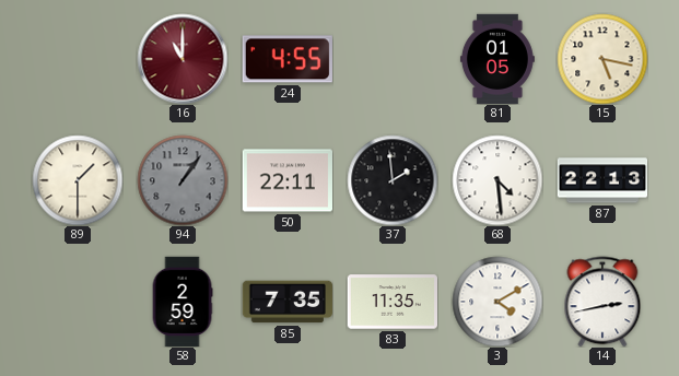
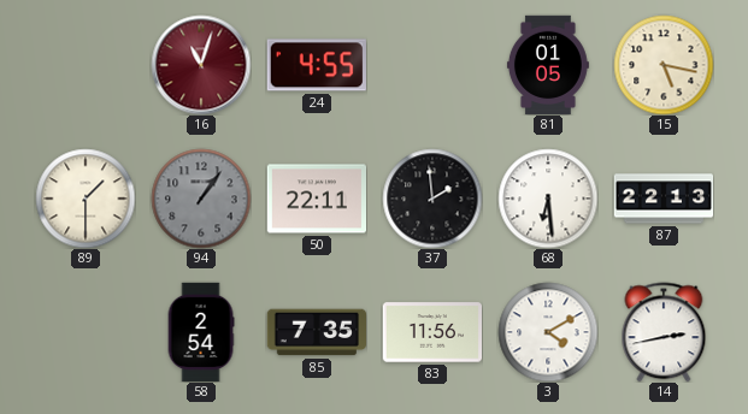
16: 11:00 -> 11:03
68: 4:29 -> 6:29
58: 2:59 -> 2:54
83: 11:35 -> 11:56
